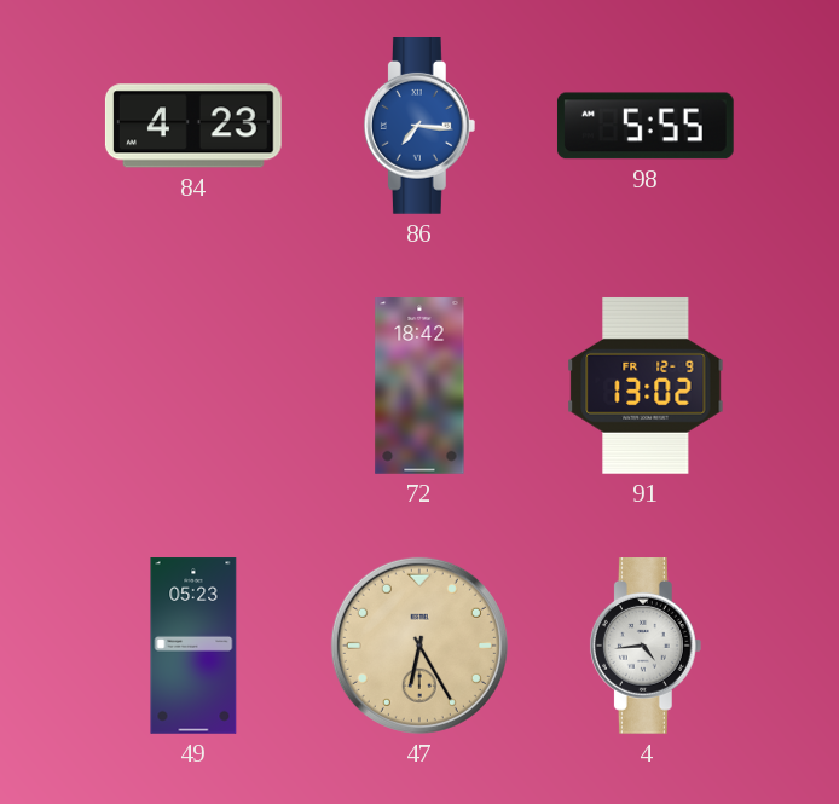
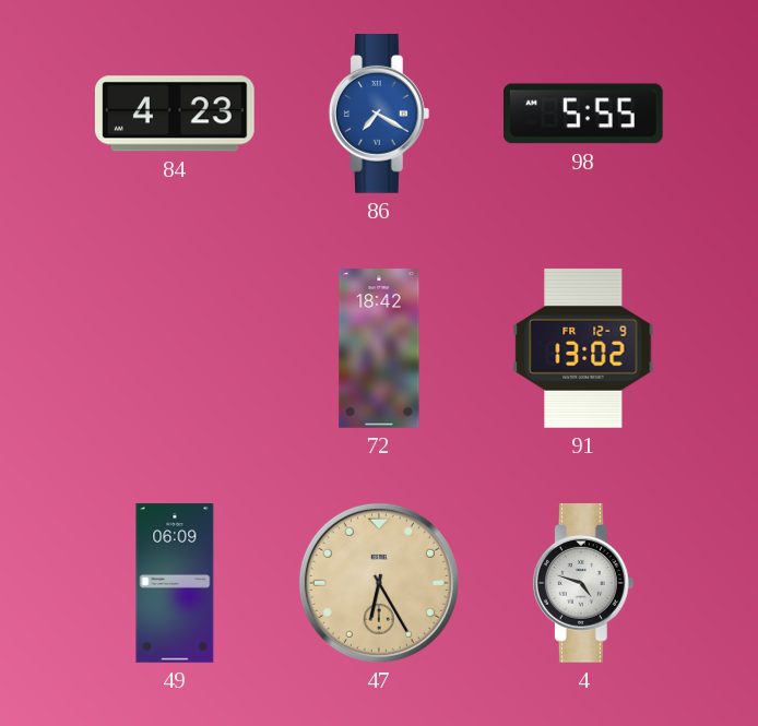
86: 7:16 -> 7:20
49: 05:23 -> 06:09
4: 4:44 -> 4:48
